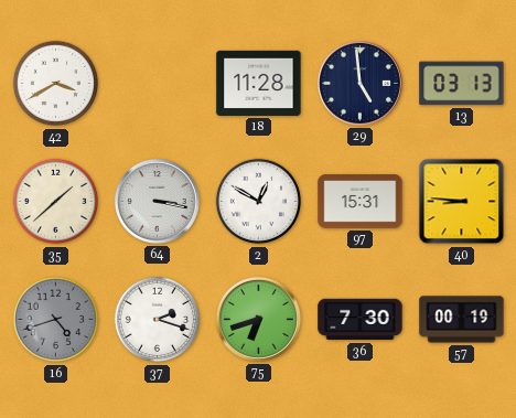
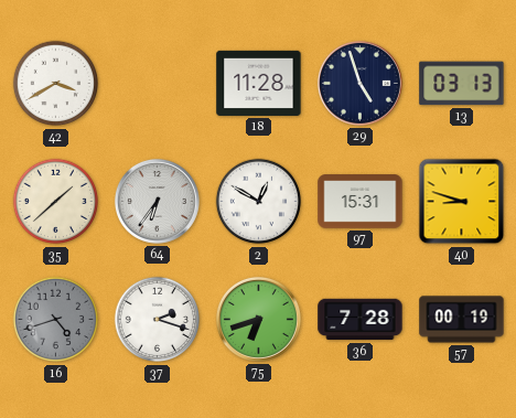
29: 4:59 -> 4:57
64: 3:17 -> 6:36
40: 8:46 -> 8:48
36: 7:30 -> 7:28
